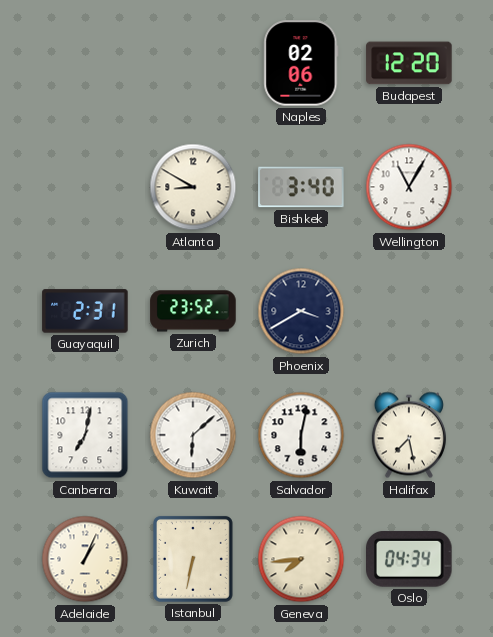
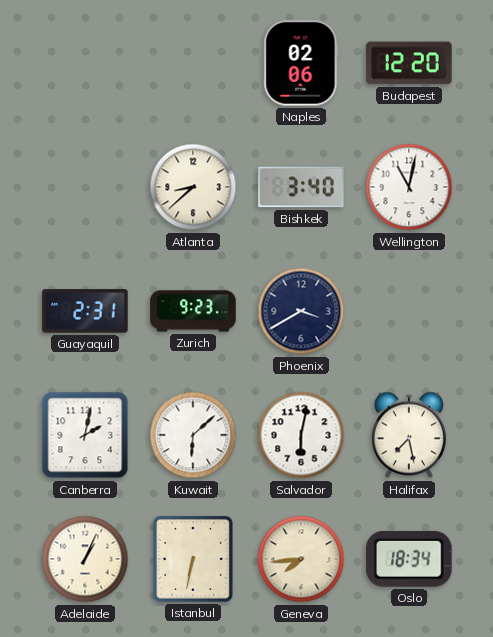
Atlanta: 8:50 -> 8:38
Wellington: 11:05 -> 11:02
Zurich: 23:52 -> 9:23
Canberra: 7:02 -> 2:02
Oslo: 04:34 -> 18:34
